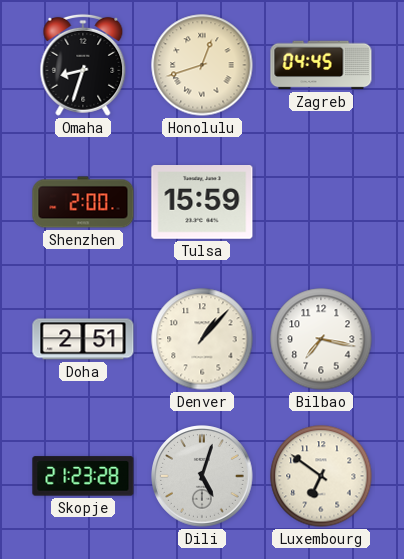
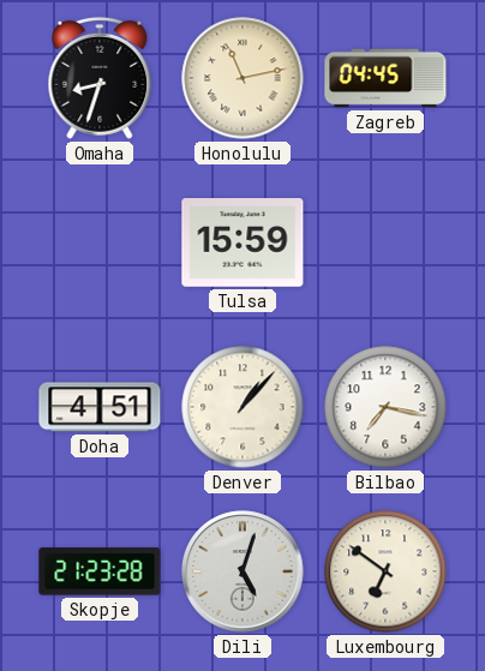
Honolulu: 12:42 -> 11:13
Shenzhen: 2:00 -> none
Doha: 2:51 -> 4:51
